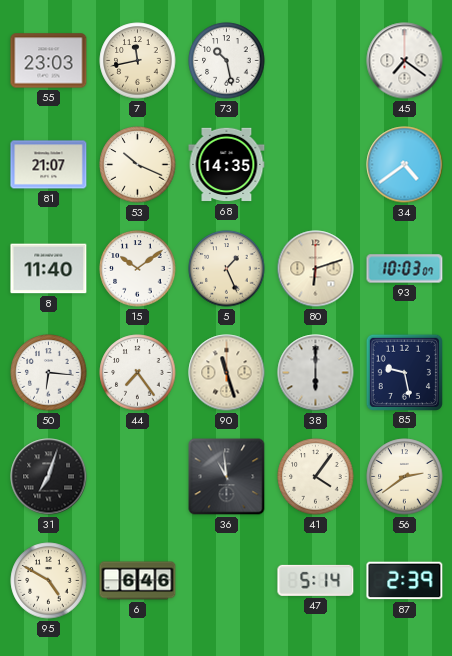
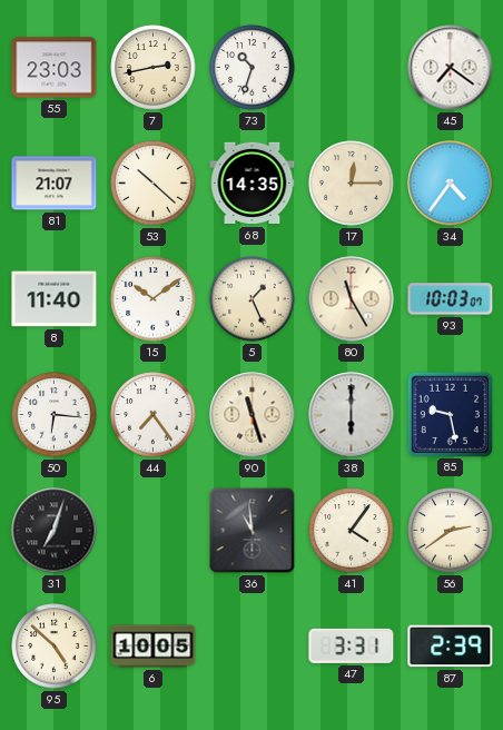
7: 11:43 -> 2:43
73: 10:28 -> 10:33
53: 10:19 -> 10:22
17: none -> 12:15
34: 4:39 -> 4:36
80: 6:12 -> 11:25
95: 4:50 -> 4:52
6: 6:46 -> 10:05
47: 5:14 -> 3:31
